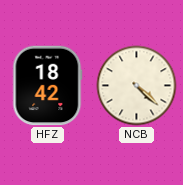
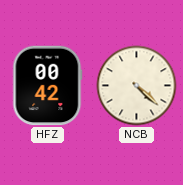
HFZ: 18:42 -> 00:42
